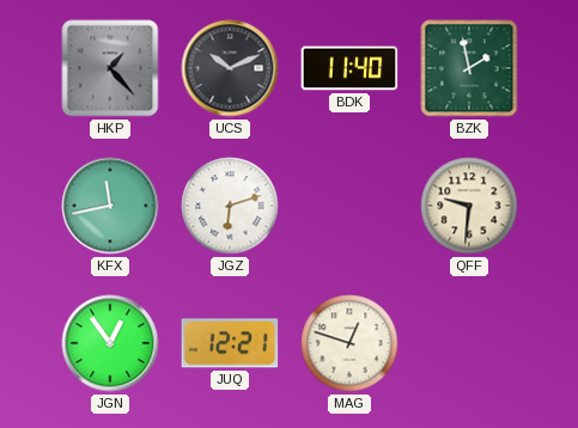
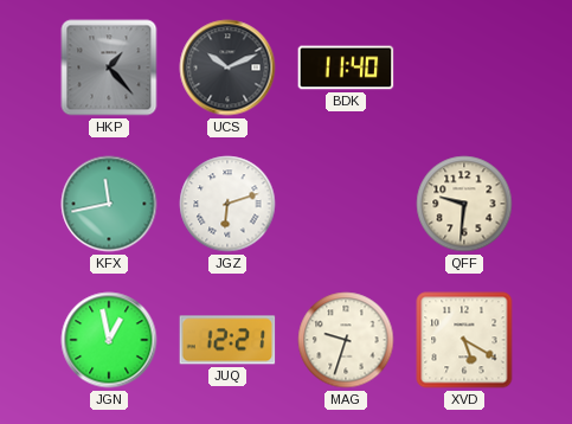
BZK: 1:58 -> none
JGN: 12:54 -> 12:58
MAG: 12:48 -> 9:33
XVD: none -> 5:20
